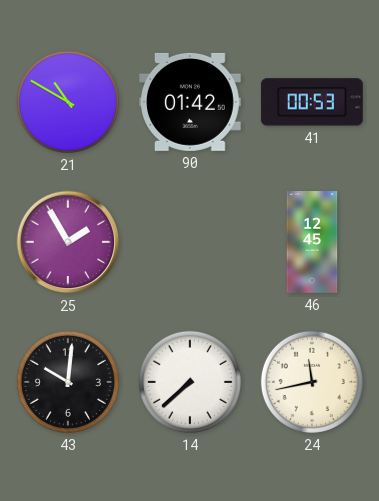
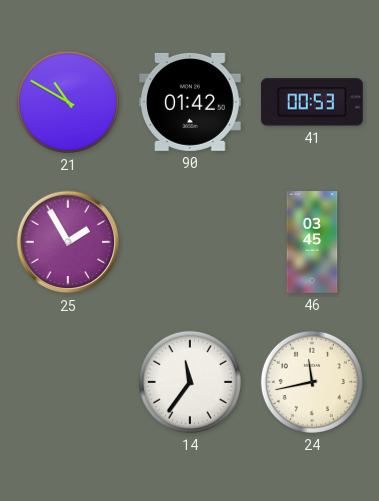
46: 12:45 -> 03:45
43: 10:01 -> none
14: 7:38 -> 11:36
